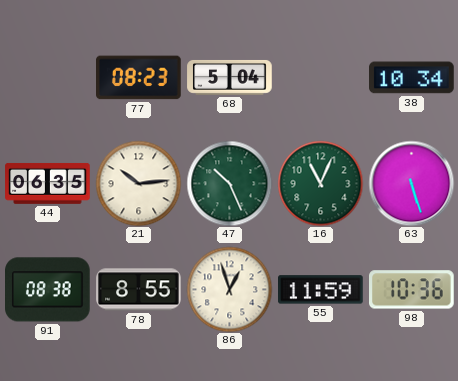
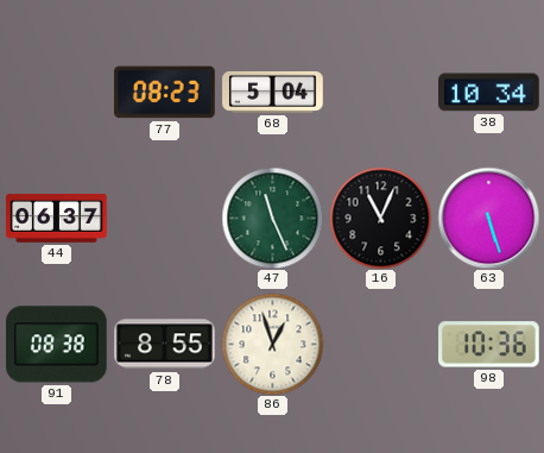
44: 06:35 -> 06:37
21: 10:14 -> none
47: 10:26 -> 11:26
16 dial: green -> black
55: 11:59 -> none
